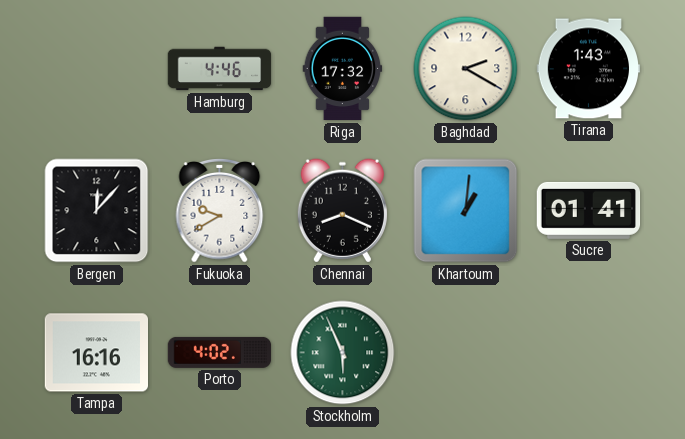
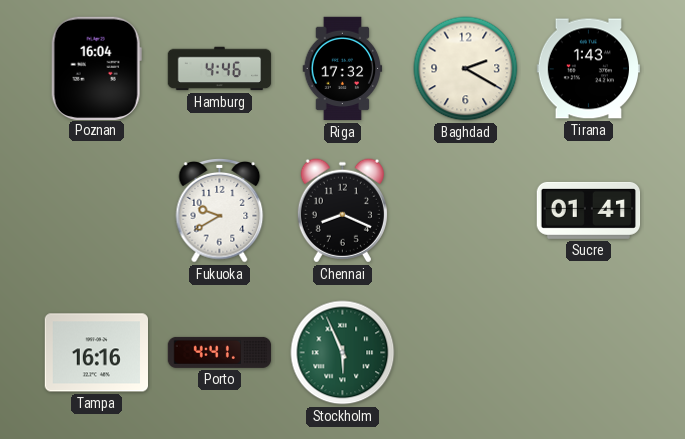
Poznan: none -> 16:04
Bergen: 12:07 -> none
Khartoum: 1:01 -> none
Porto: 4:02 -> 4:41
